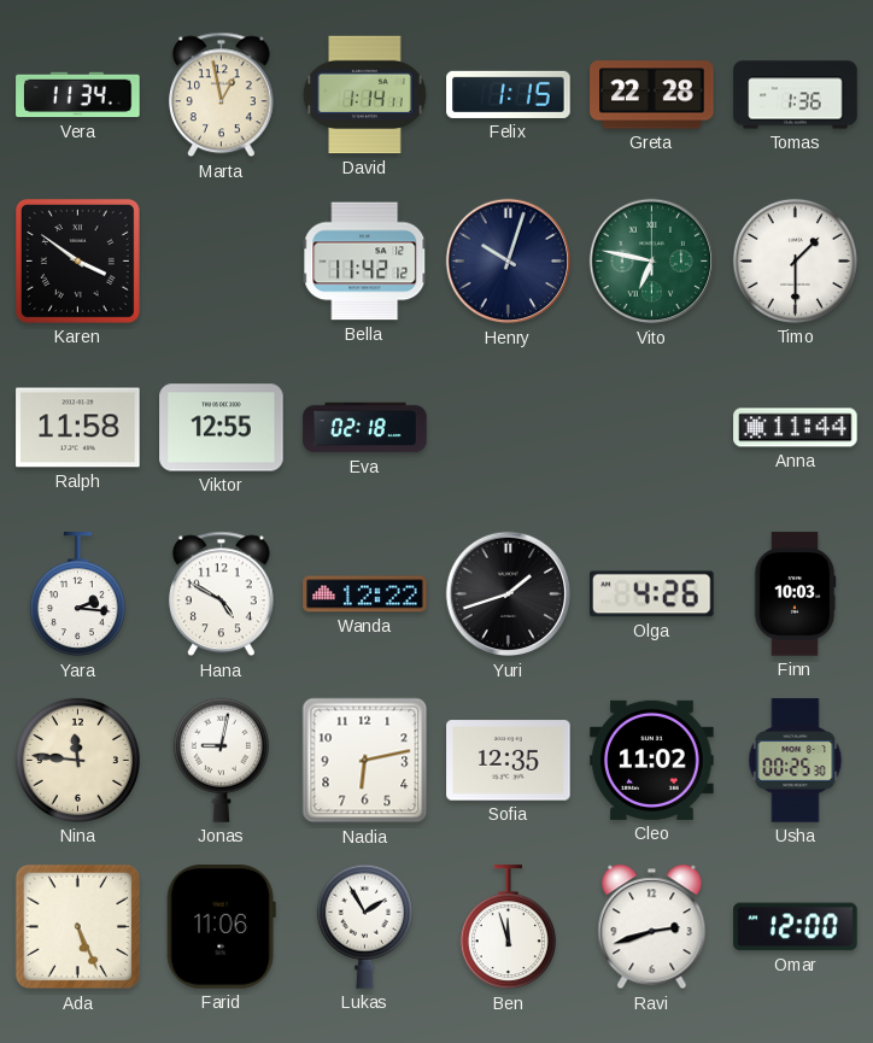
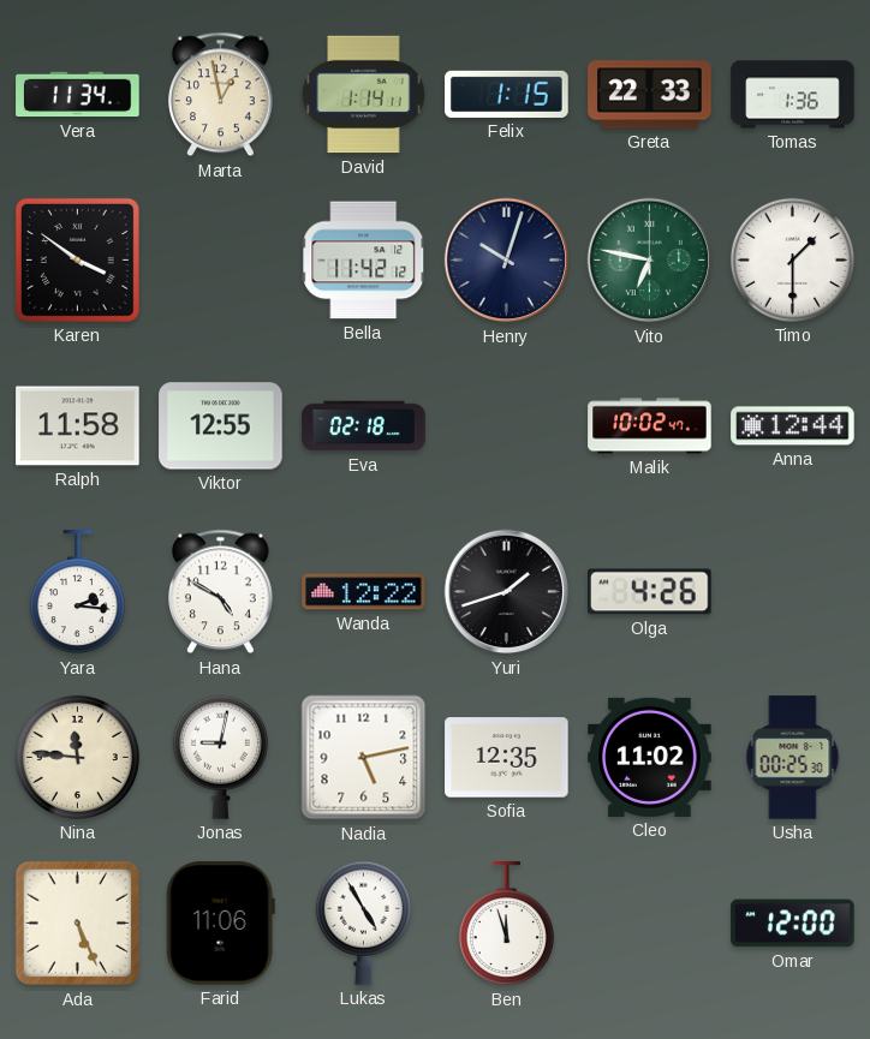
Greta: 22:28 -> 22:33
Malik: none -> 10:02
Anna: 11:44 -> 12:44
Finn: 10:03 -> none
Nadia: 6:13 -> 5:13
Lukas: 1:55 -> 4:55
Ravi: 2:42 -> none
